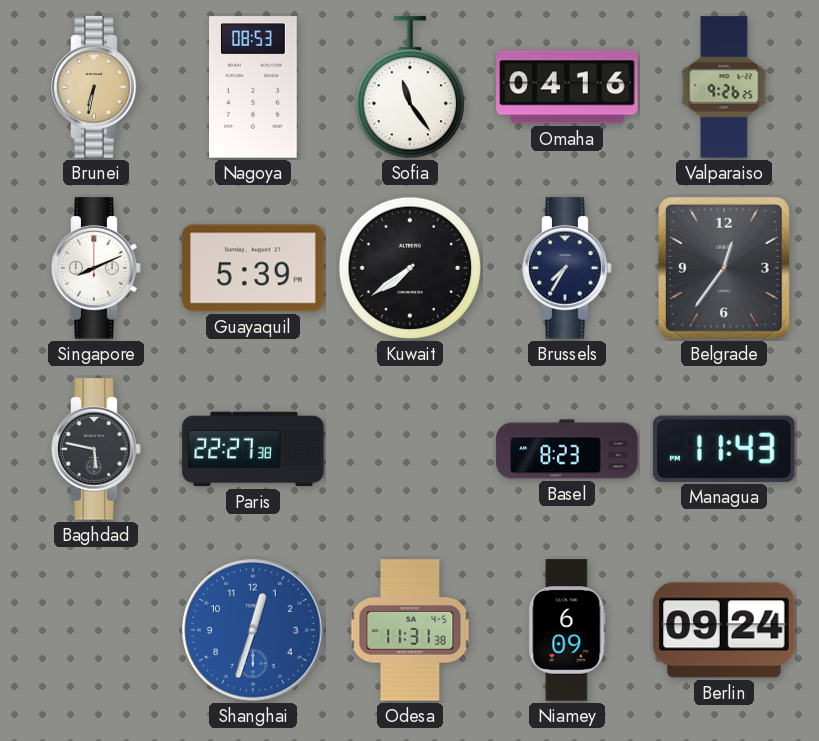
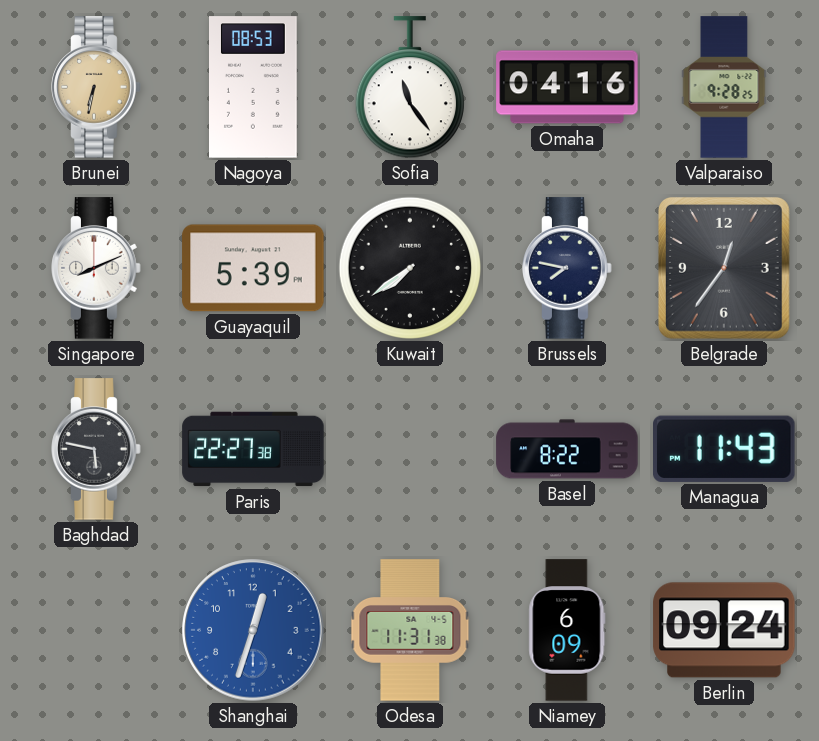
Valparaiso: 9:26 -> 9:28
Brussels: 7:35 -> 7:47
Basel: 8:23 -> 8:22
